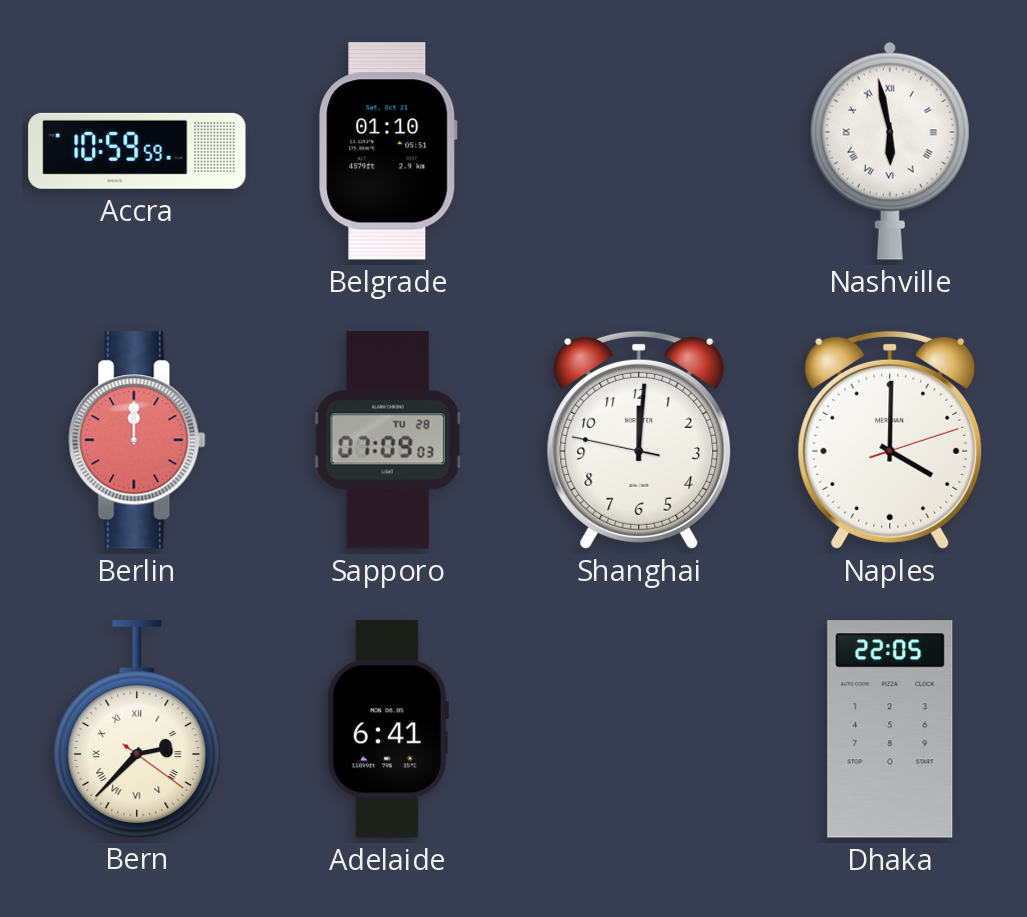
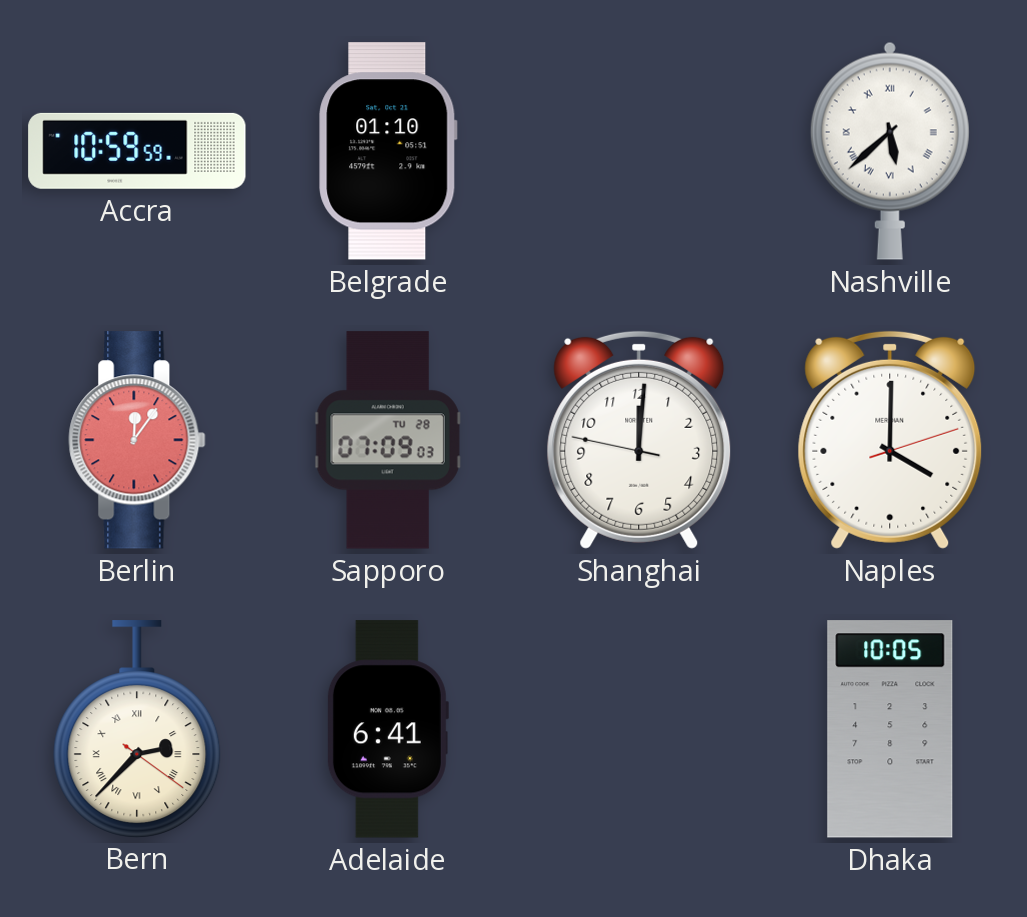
Nashville: 5:58 -> 5:38
Berlin: 12:00 -> 12:06
Dhaka: 22:05 -> 10:05
